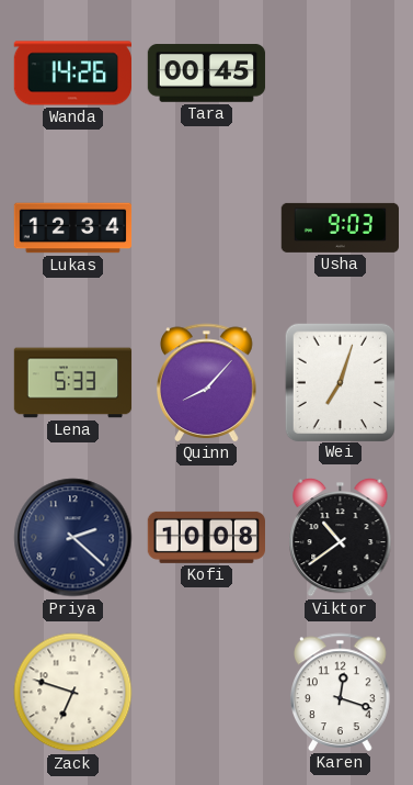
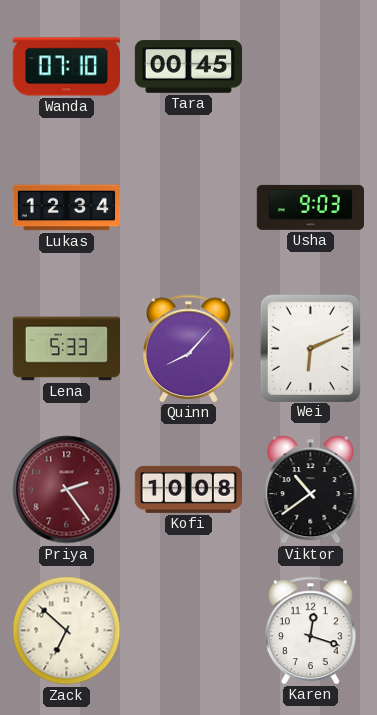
Wanda: 14:26 -> 07:10
Wei: 7:03 -> 6:11
Priya: 2:22 -> 2:24
Priya dial: navy -> burgundy
Zack: 6:48 -> 6:52
